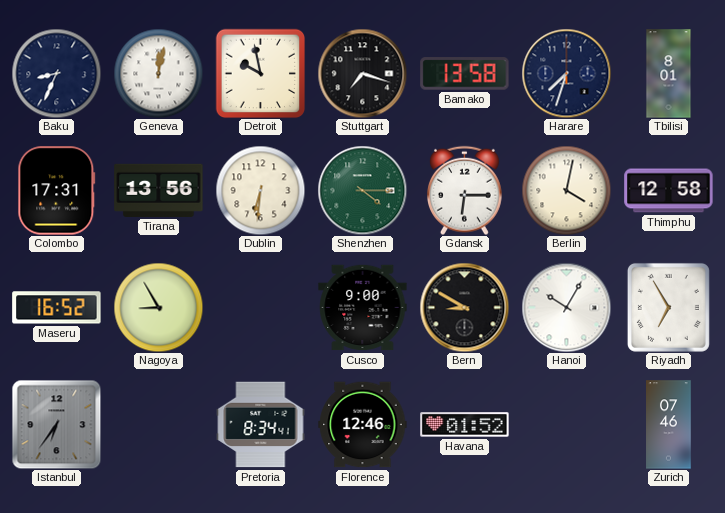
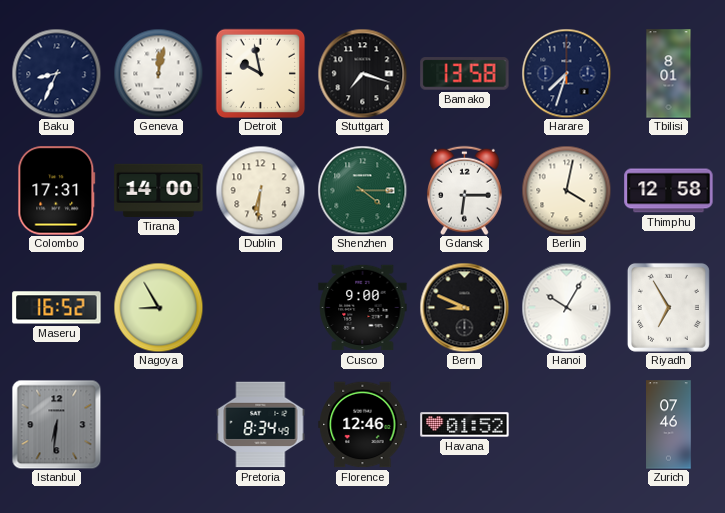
Tirana: 13:56 -> 14:00
Bern: 8:50 -> 8:49
Istanbul: 6:36 -> 6:31
Pretoria: 8:34:41 -> 8:34:49
